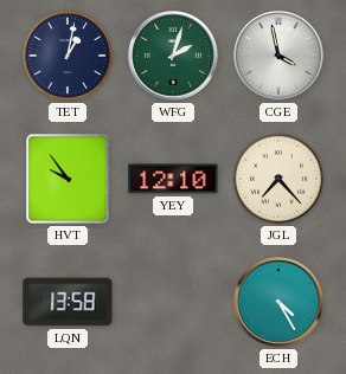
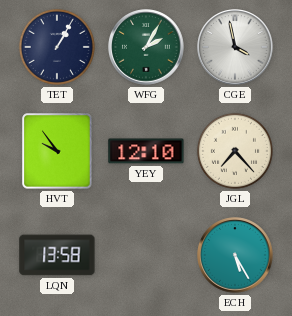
TET: 1:02 -> 1:05
WFG: 2:03 -> 2:05
ECH: 4:25 -> 5:25
